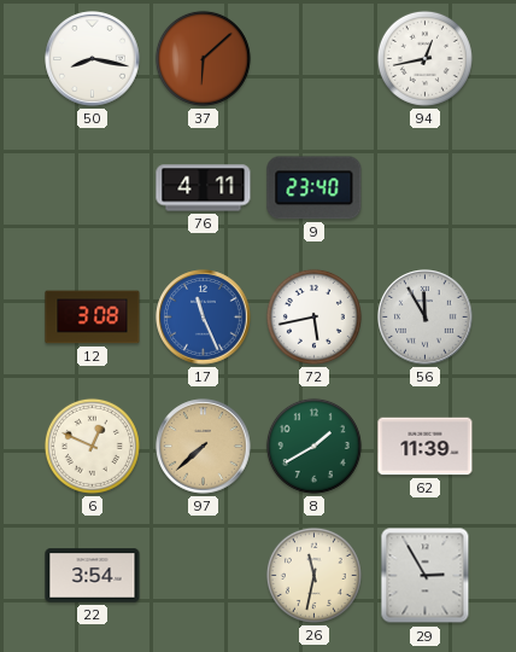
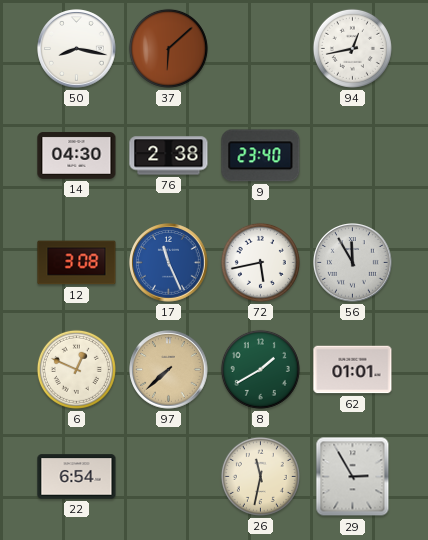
14: none -> 04:30
76: 4:11 -> 2:38
62: 11:39 -> 01:01
22: 3:54 -> 6:54
